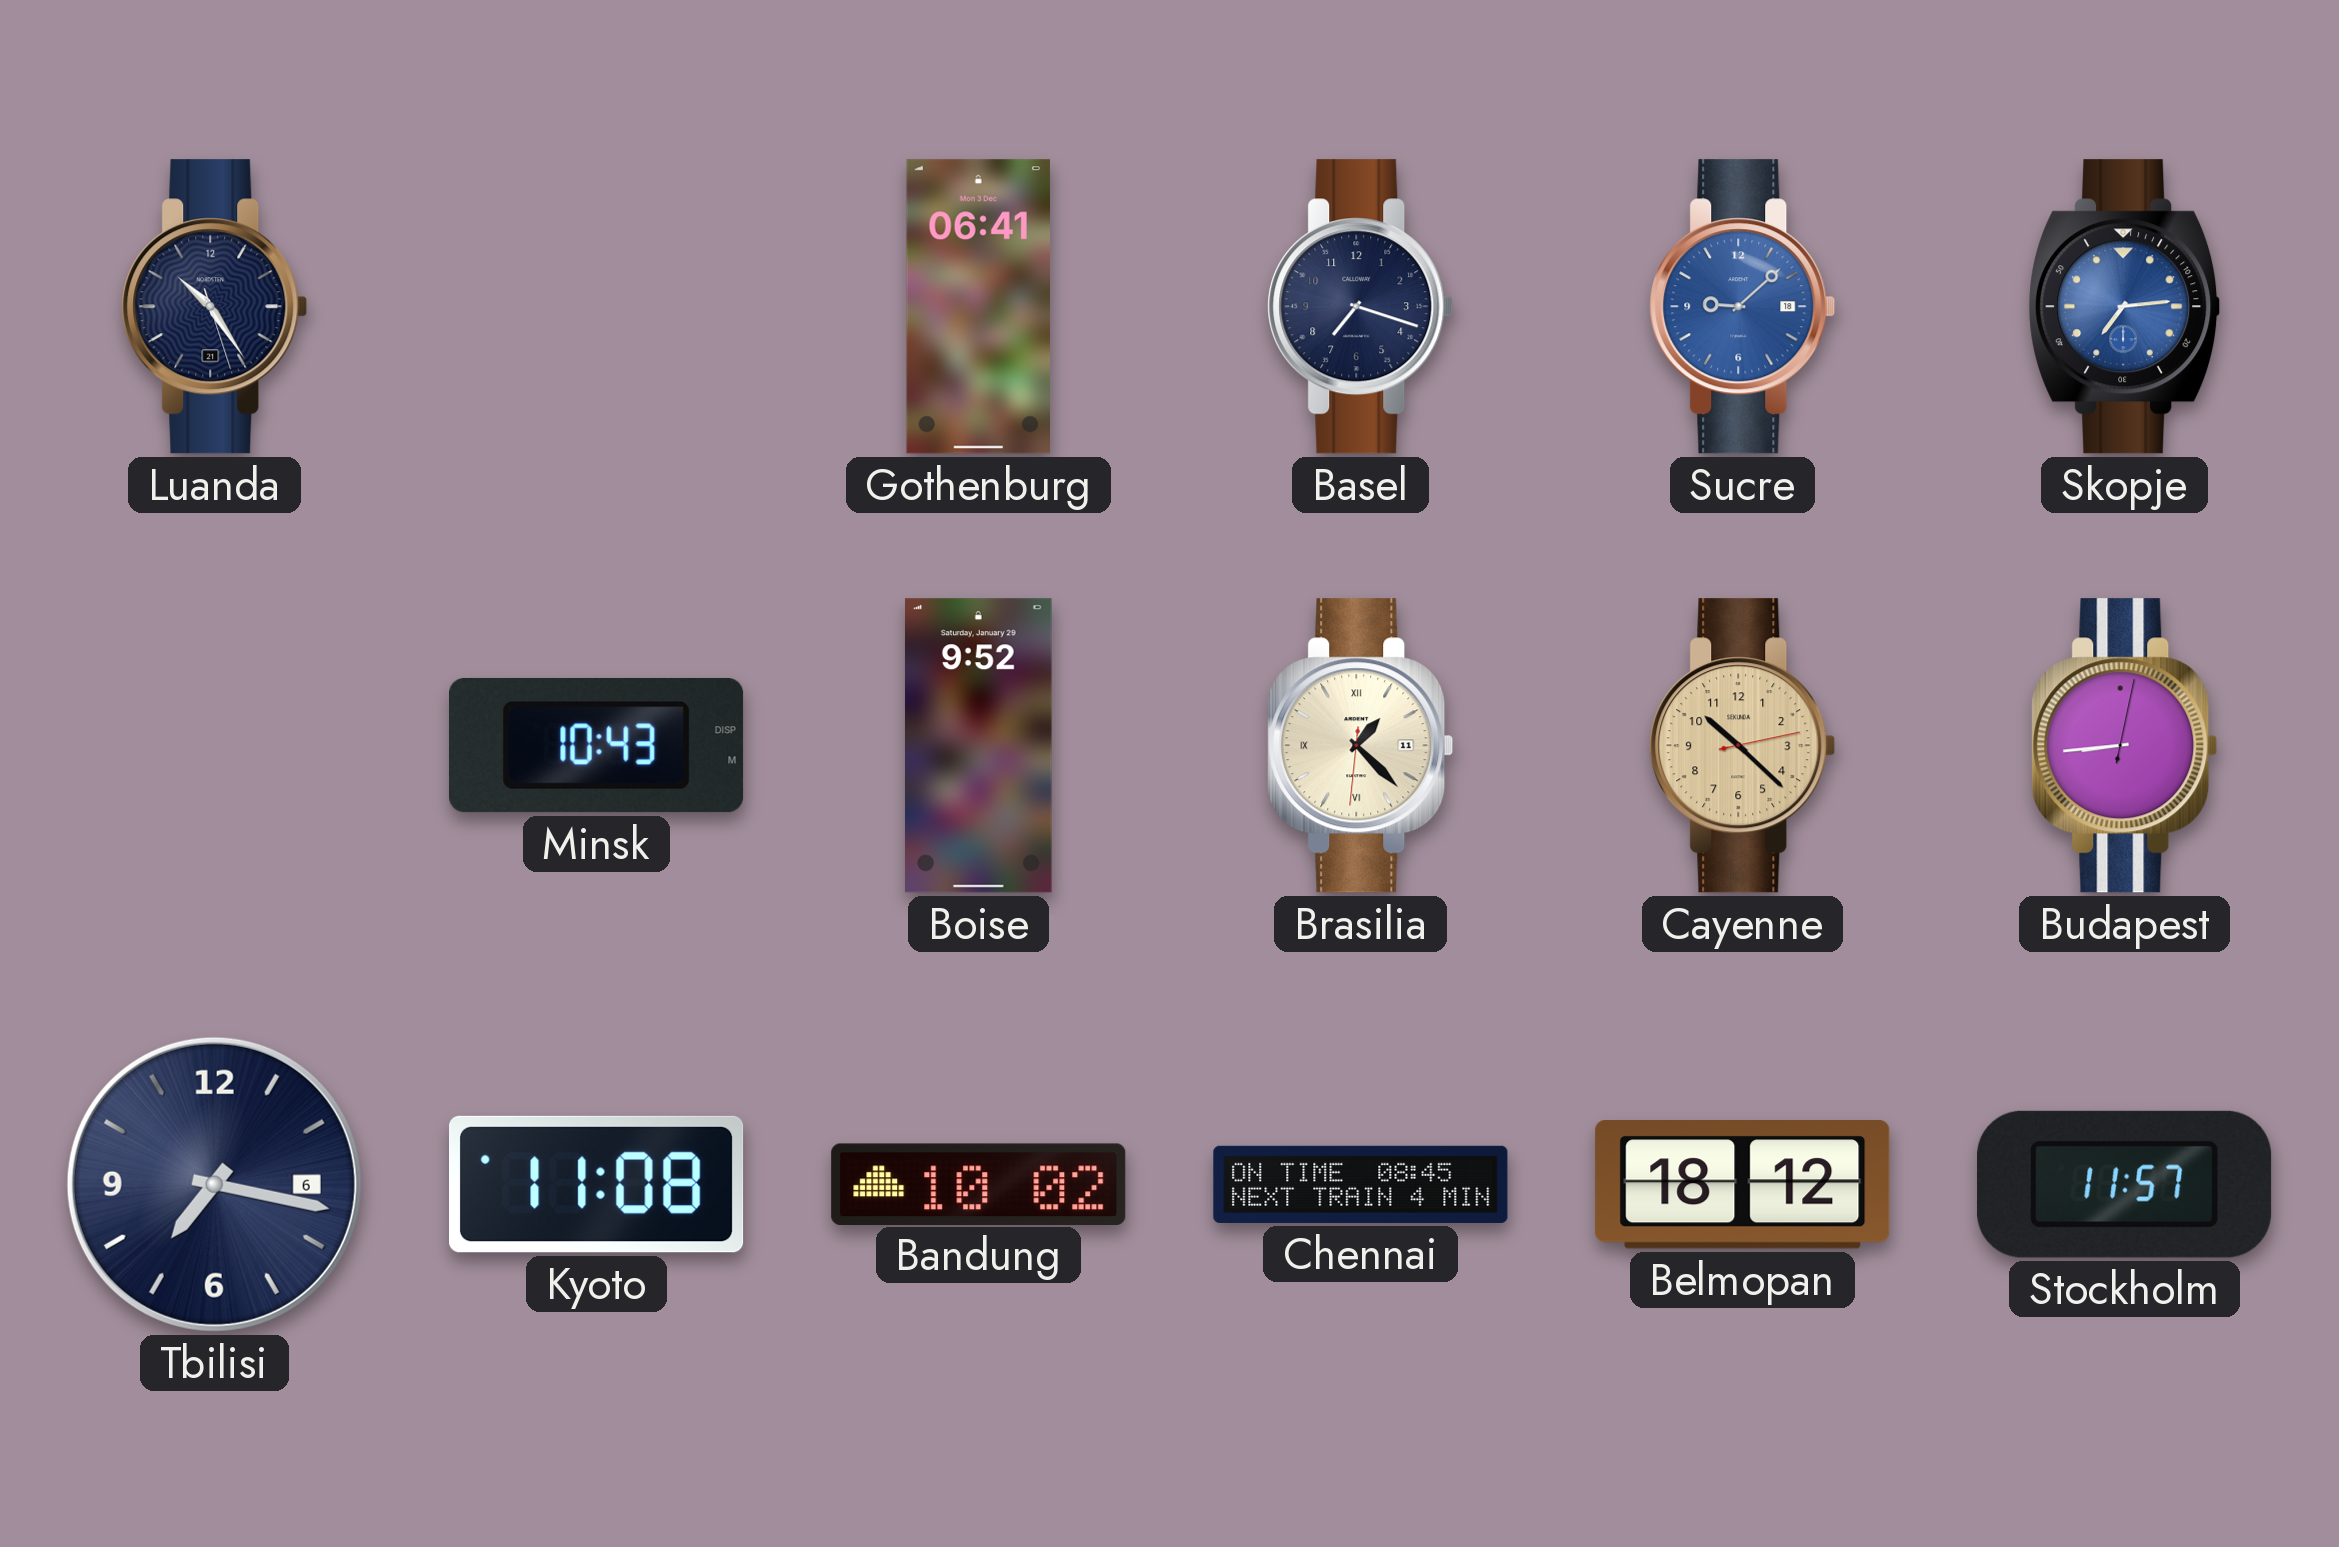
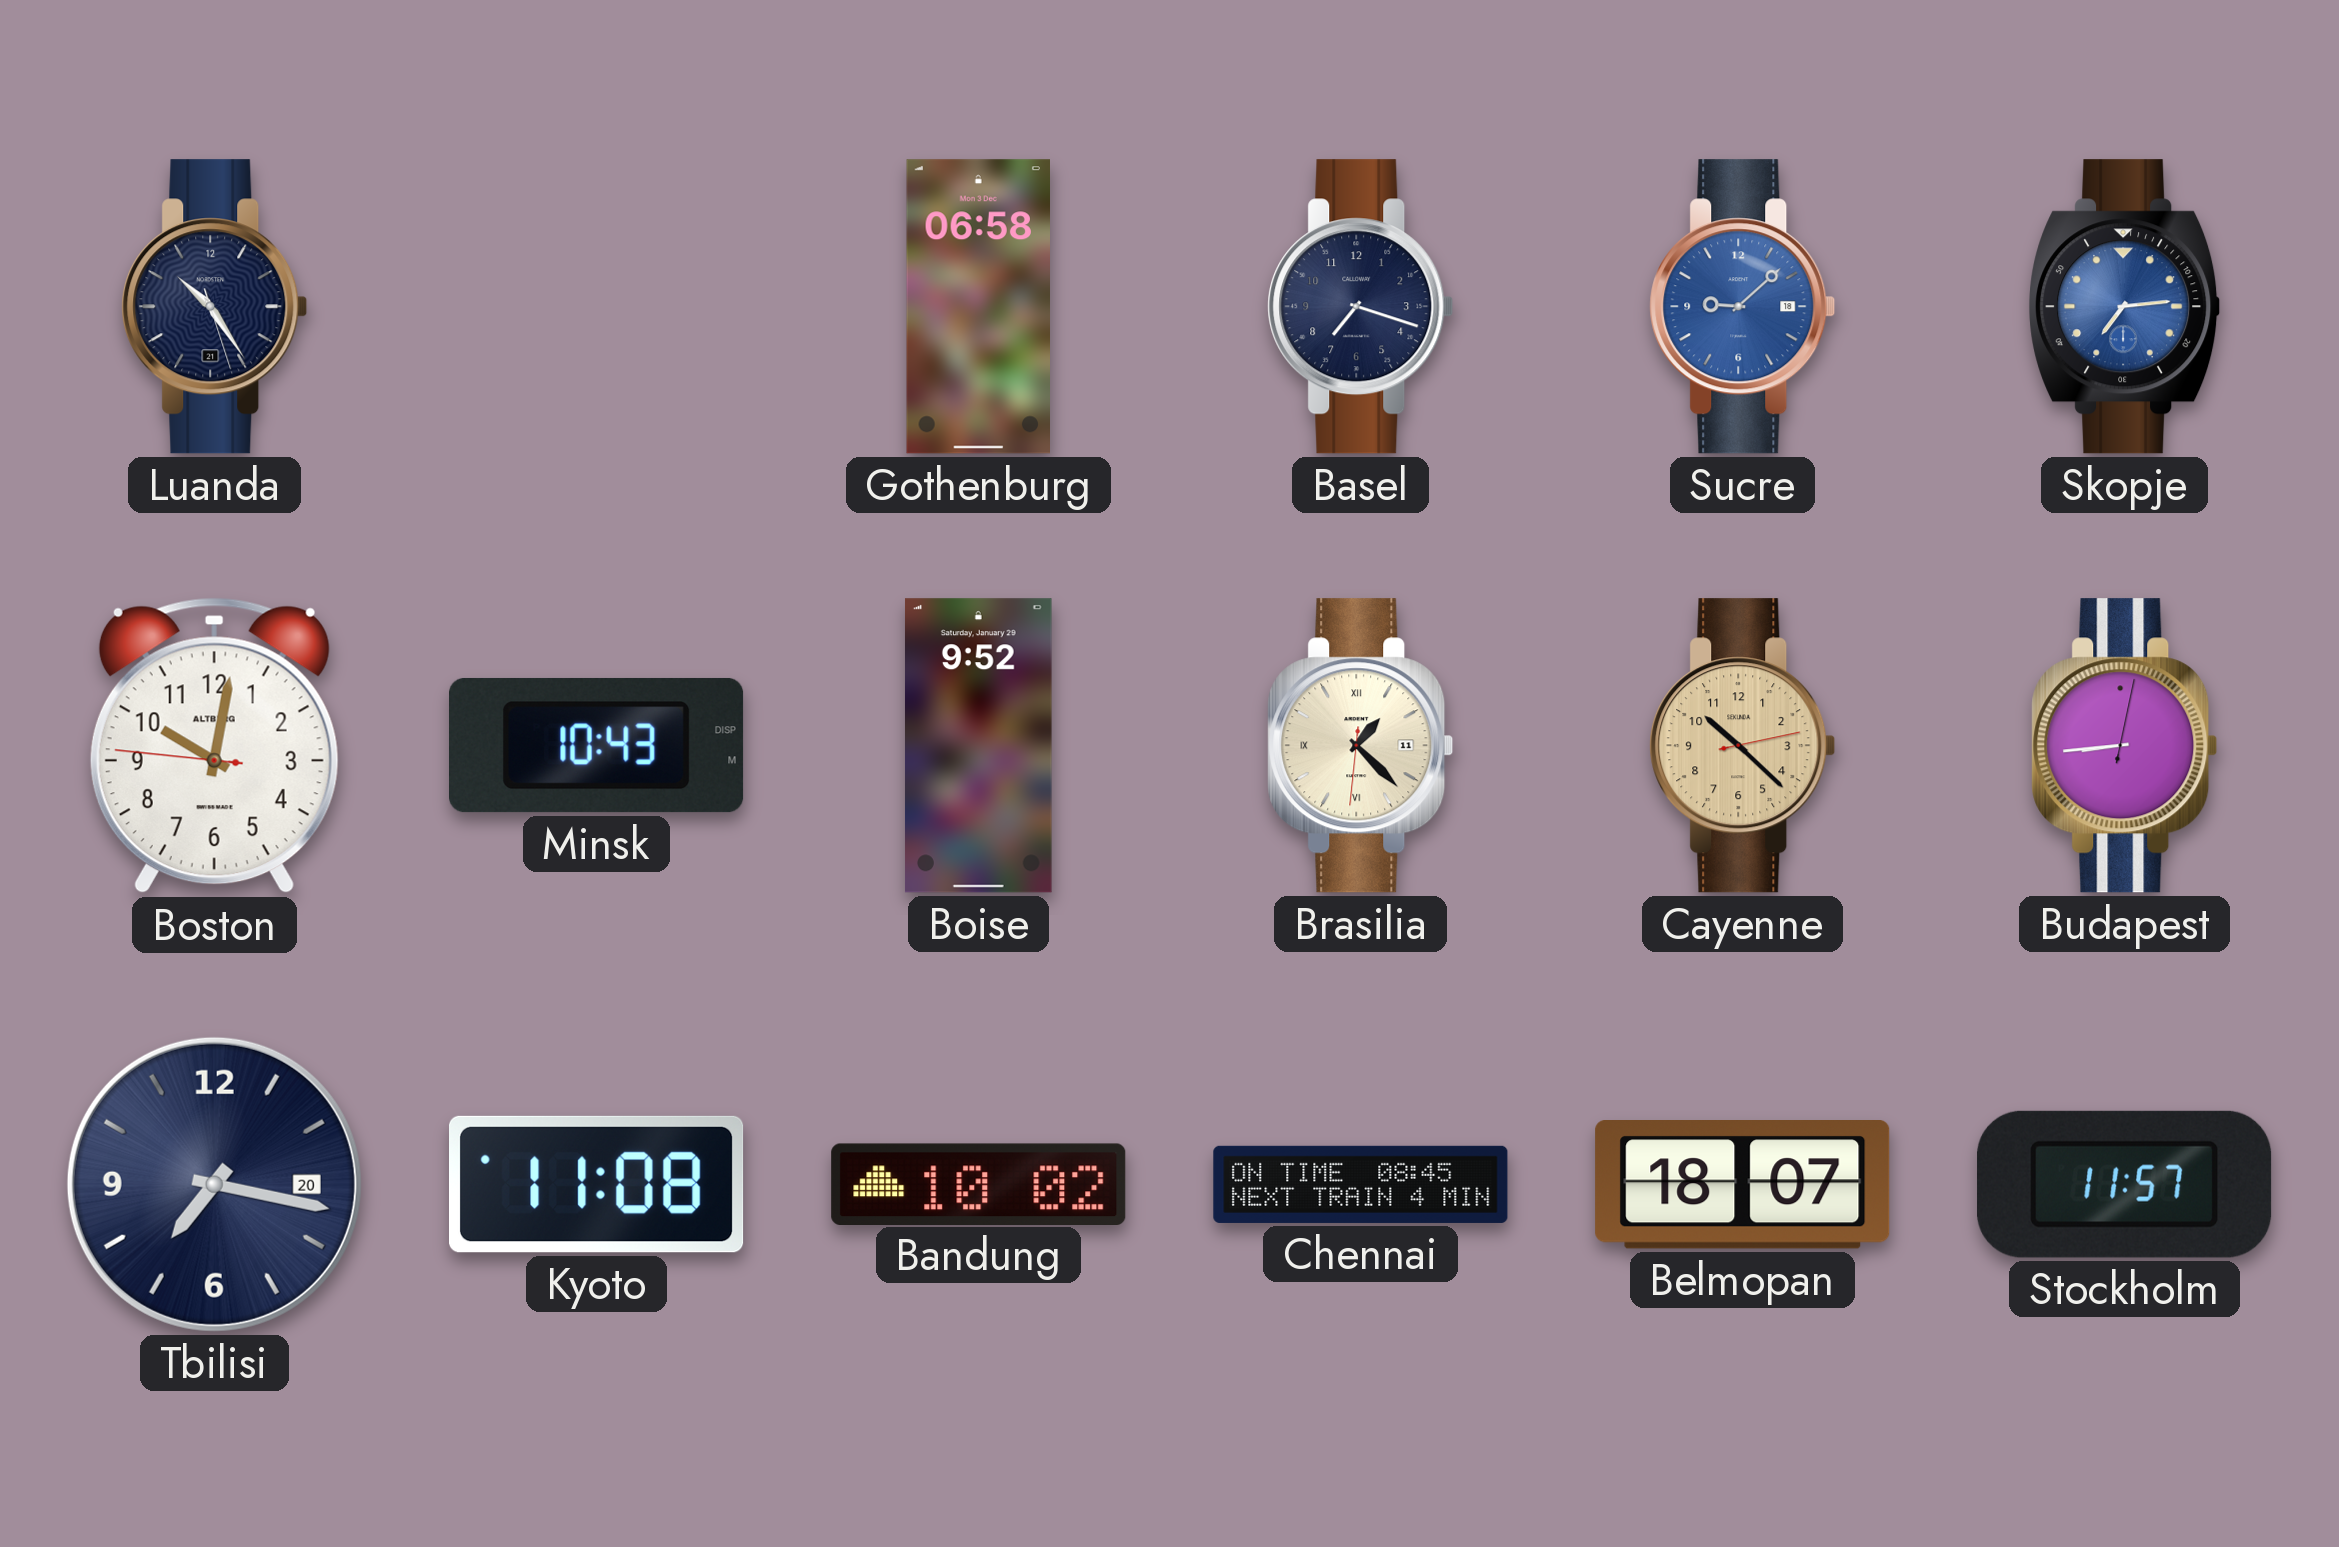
Gothenburg: 06:41 -> 06:58
Boston: none -> 10:01
Tbilisi date: 6 -> 20
Belmopan: 18:12 -> 18:07
